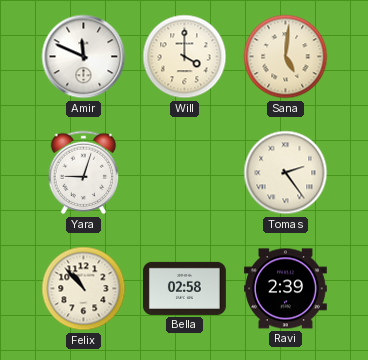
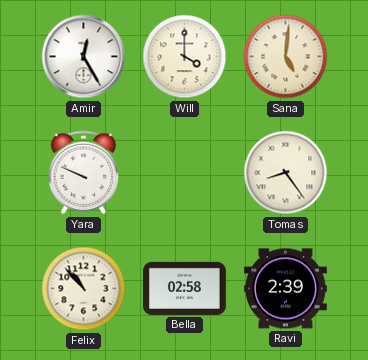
Amir: 11:49 -> 12:25
Yara: 9:03 -> 9:49
Tomas: 2:24 -> 8:24
